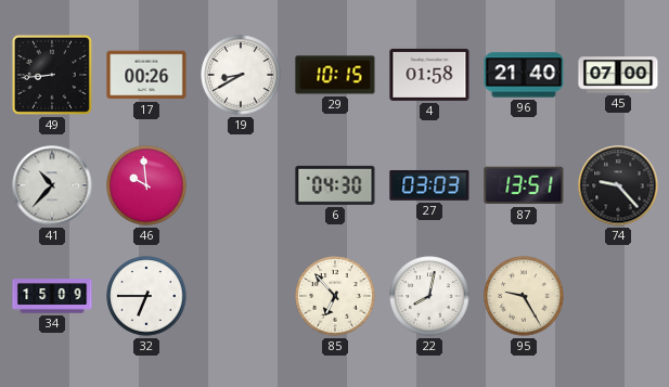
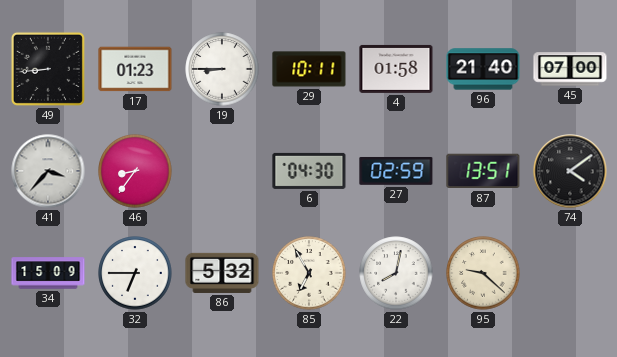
17: 00:26 -> 01:23
19: 8:40 -> 8:45
29: 10:15 -> 10:11
41: 10:37 -> 3:37
46: 9:59 -> 8:36
27: 03:03 -> 02:59
74: 9:23 -> 4:09
86: none -> 5:32
85: 6:53 -> 6:55
95: 9:25 -> 9:22
